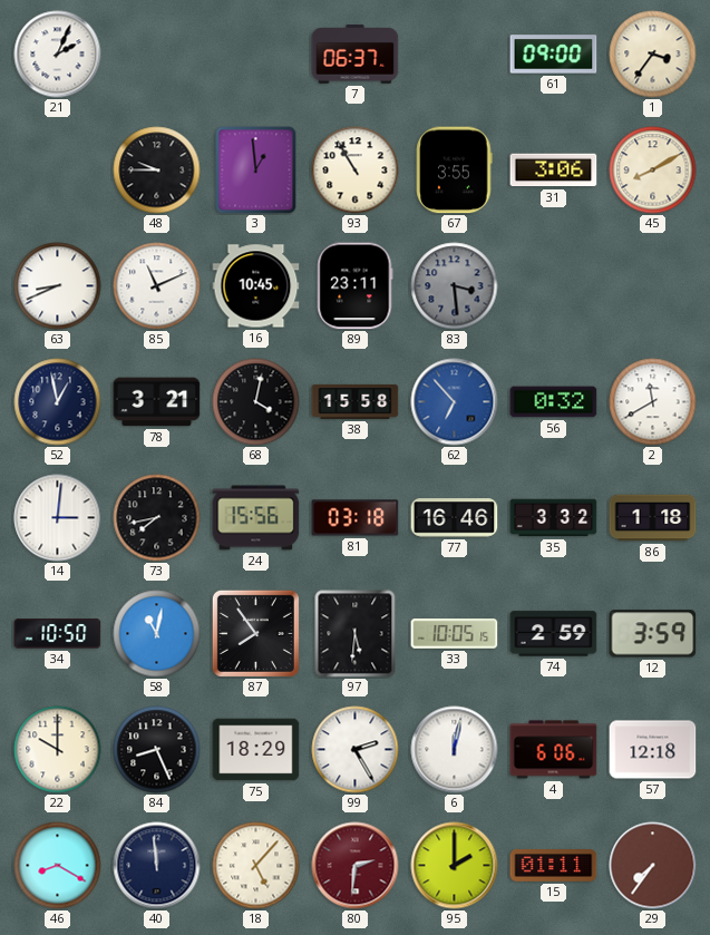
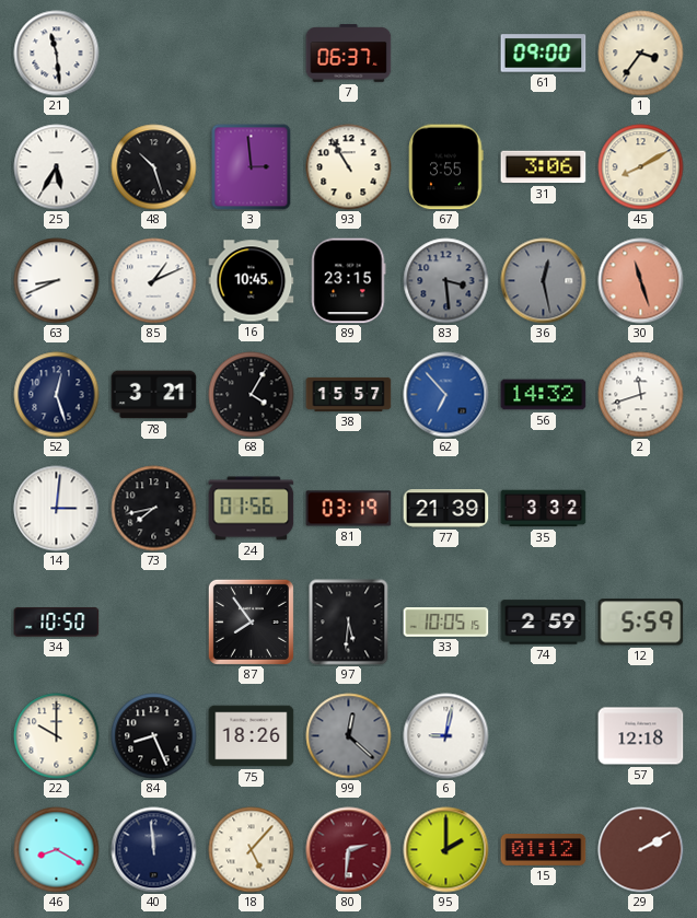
21: 2:04 -> 11:29
25: none -> 5:35
48: 9:45 -> 10:27
3: 12:59 -> 2:59
85: 11:11 -> 1:11
89: 23:11 -> 23:15
36: none -> 12:28
30: none -> 11:27
52: 12:58 -> 12:27
68: 4:02 -> 4:05
38: 15:58 -> 15:57
56: 0:32 -> 14:32
2: 11:40 -> 11:42
24: 15:56 -> 01:56
81: 03:18 -> 03:19
77: 16:46 -> 21:39
86: 1:18 -> none
58: 11:02 -> none
12: 3:59 -> 5:59
75: 18:29 -> 18:26
99: 2:25 -> 12:22
99 dial: white -> grey
6: 12:02 -> 9:02
4: 6:06 -> none
15: 01:11 -> 01:12
29: 7:36 -> 2:10
